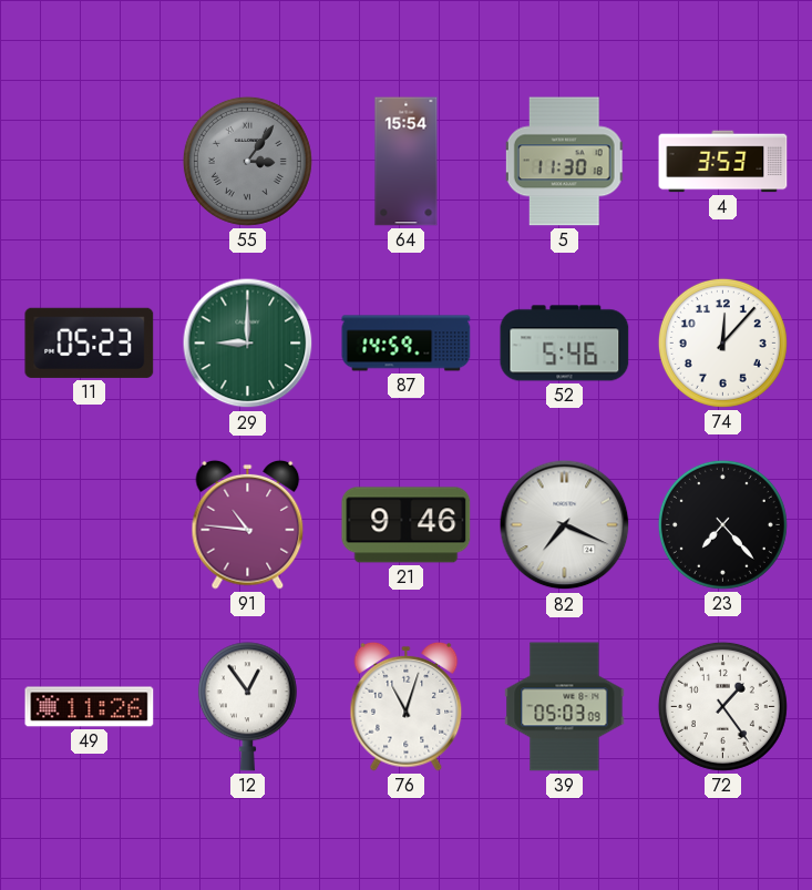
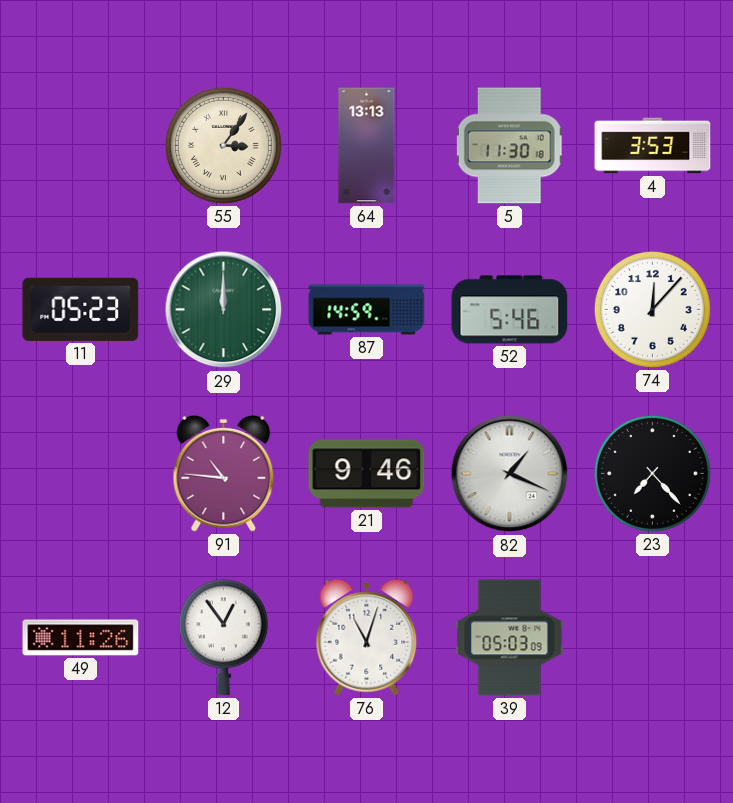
55 dial: grey -> cream
64: 15:54 -> 13:13
29: 9:00 -> 12:00
82: 7:19 -> 1:19
72: 1:24 -> none
